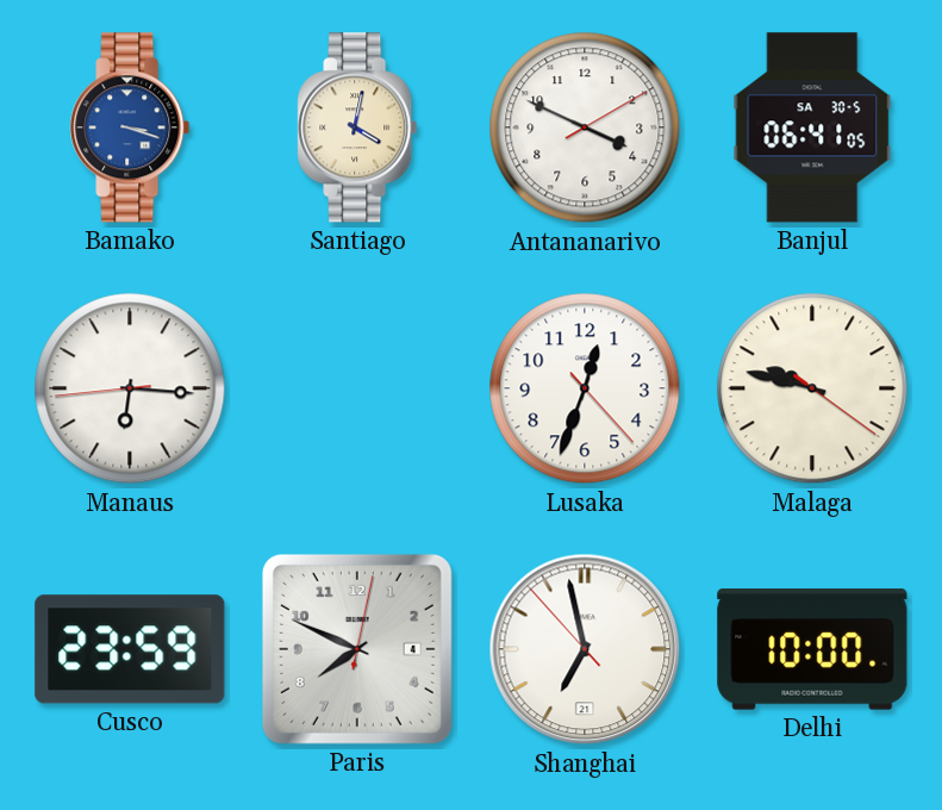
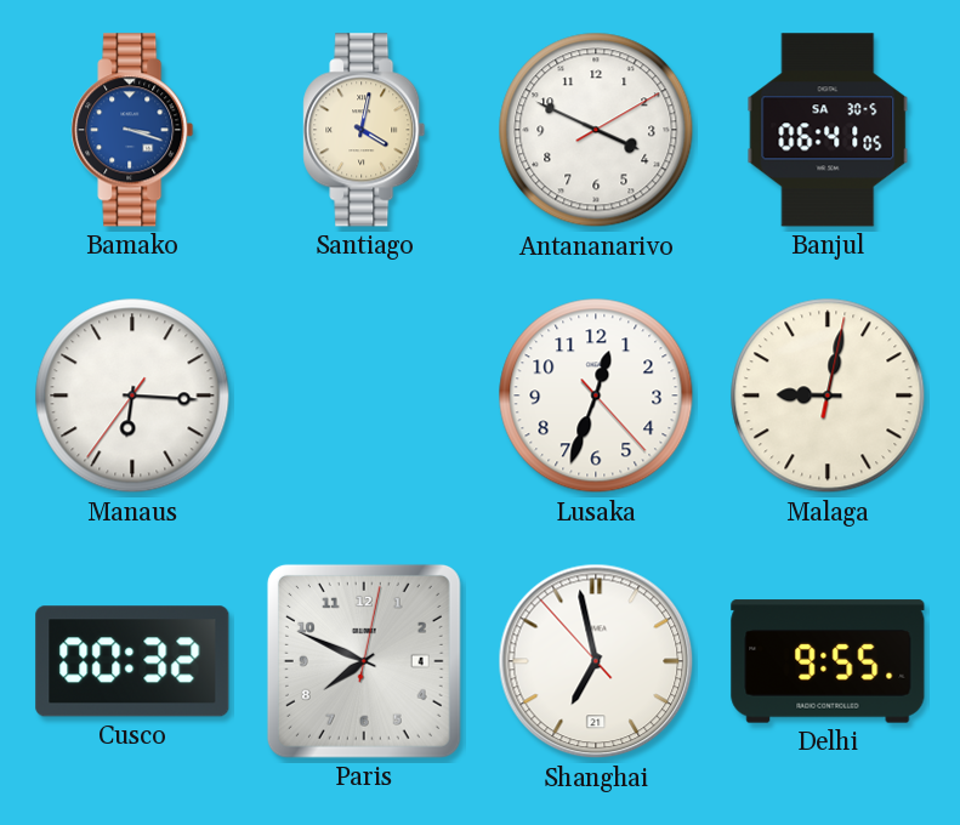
Manaus: 6:15:44 -> 6:15:36
Malaga: 9:47 -> 9:02
Cusco: 23:59 -> 00:32
Delhi: 10:00 -> 9:55
